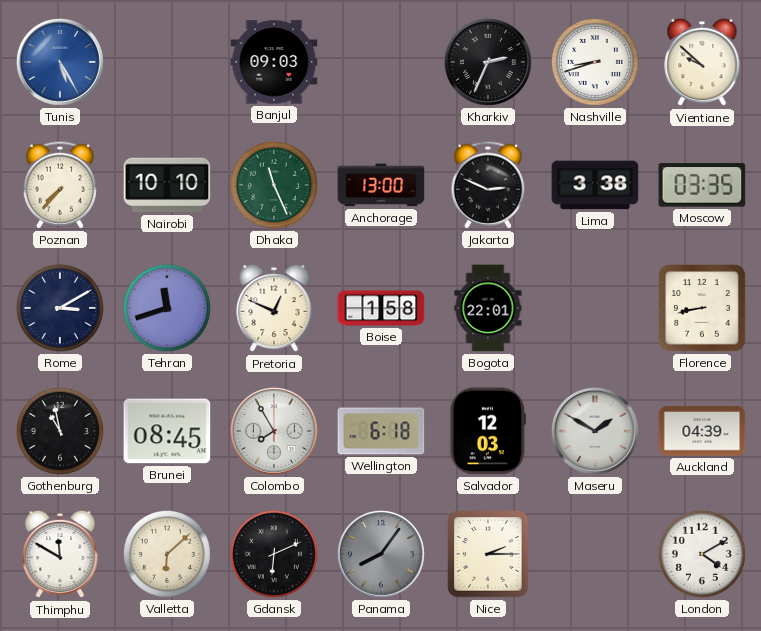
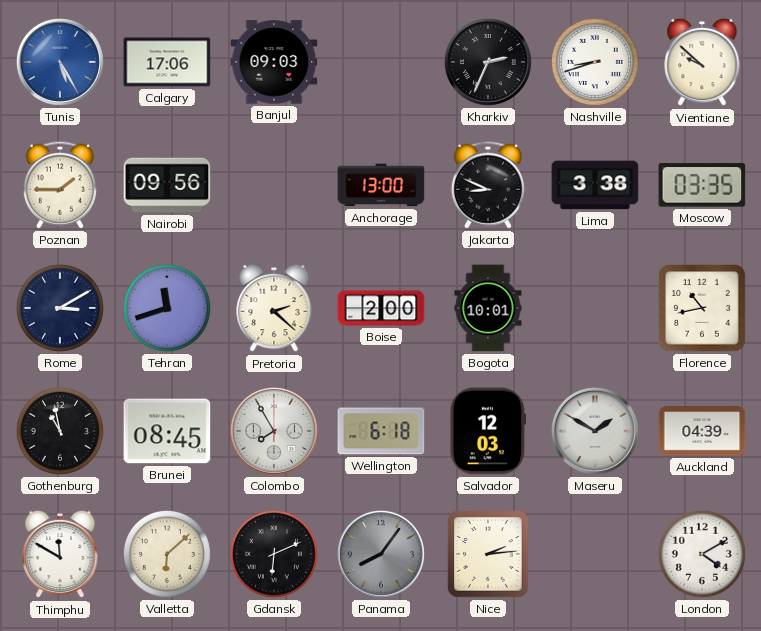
Calgary: none -> 17:06
Poznan: 7:37 -> 1:45
Nairobi: 10:10 -> 09:56
Dhaka: 11:26 -> none
Jakarta: 2:49 -> 8:49
Pretoria: 12:49 -> 2:22
Boise: 1:58 -> 2:00
Bogota: 22:01 -> 10:01
Florence: 8:43 -> 10:43
Nice: 2:15 -> 2:14
